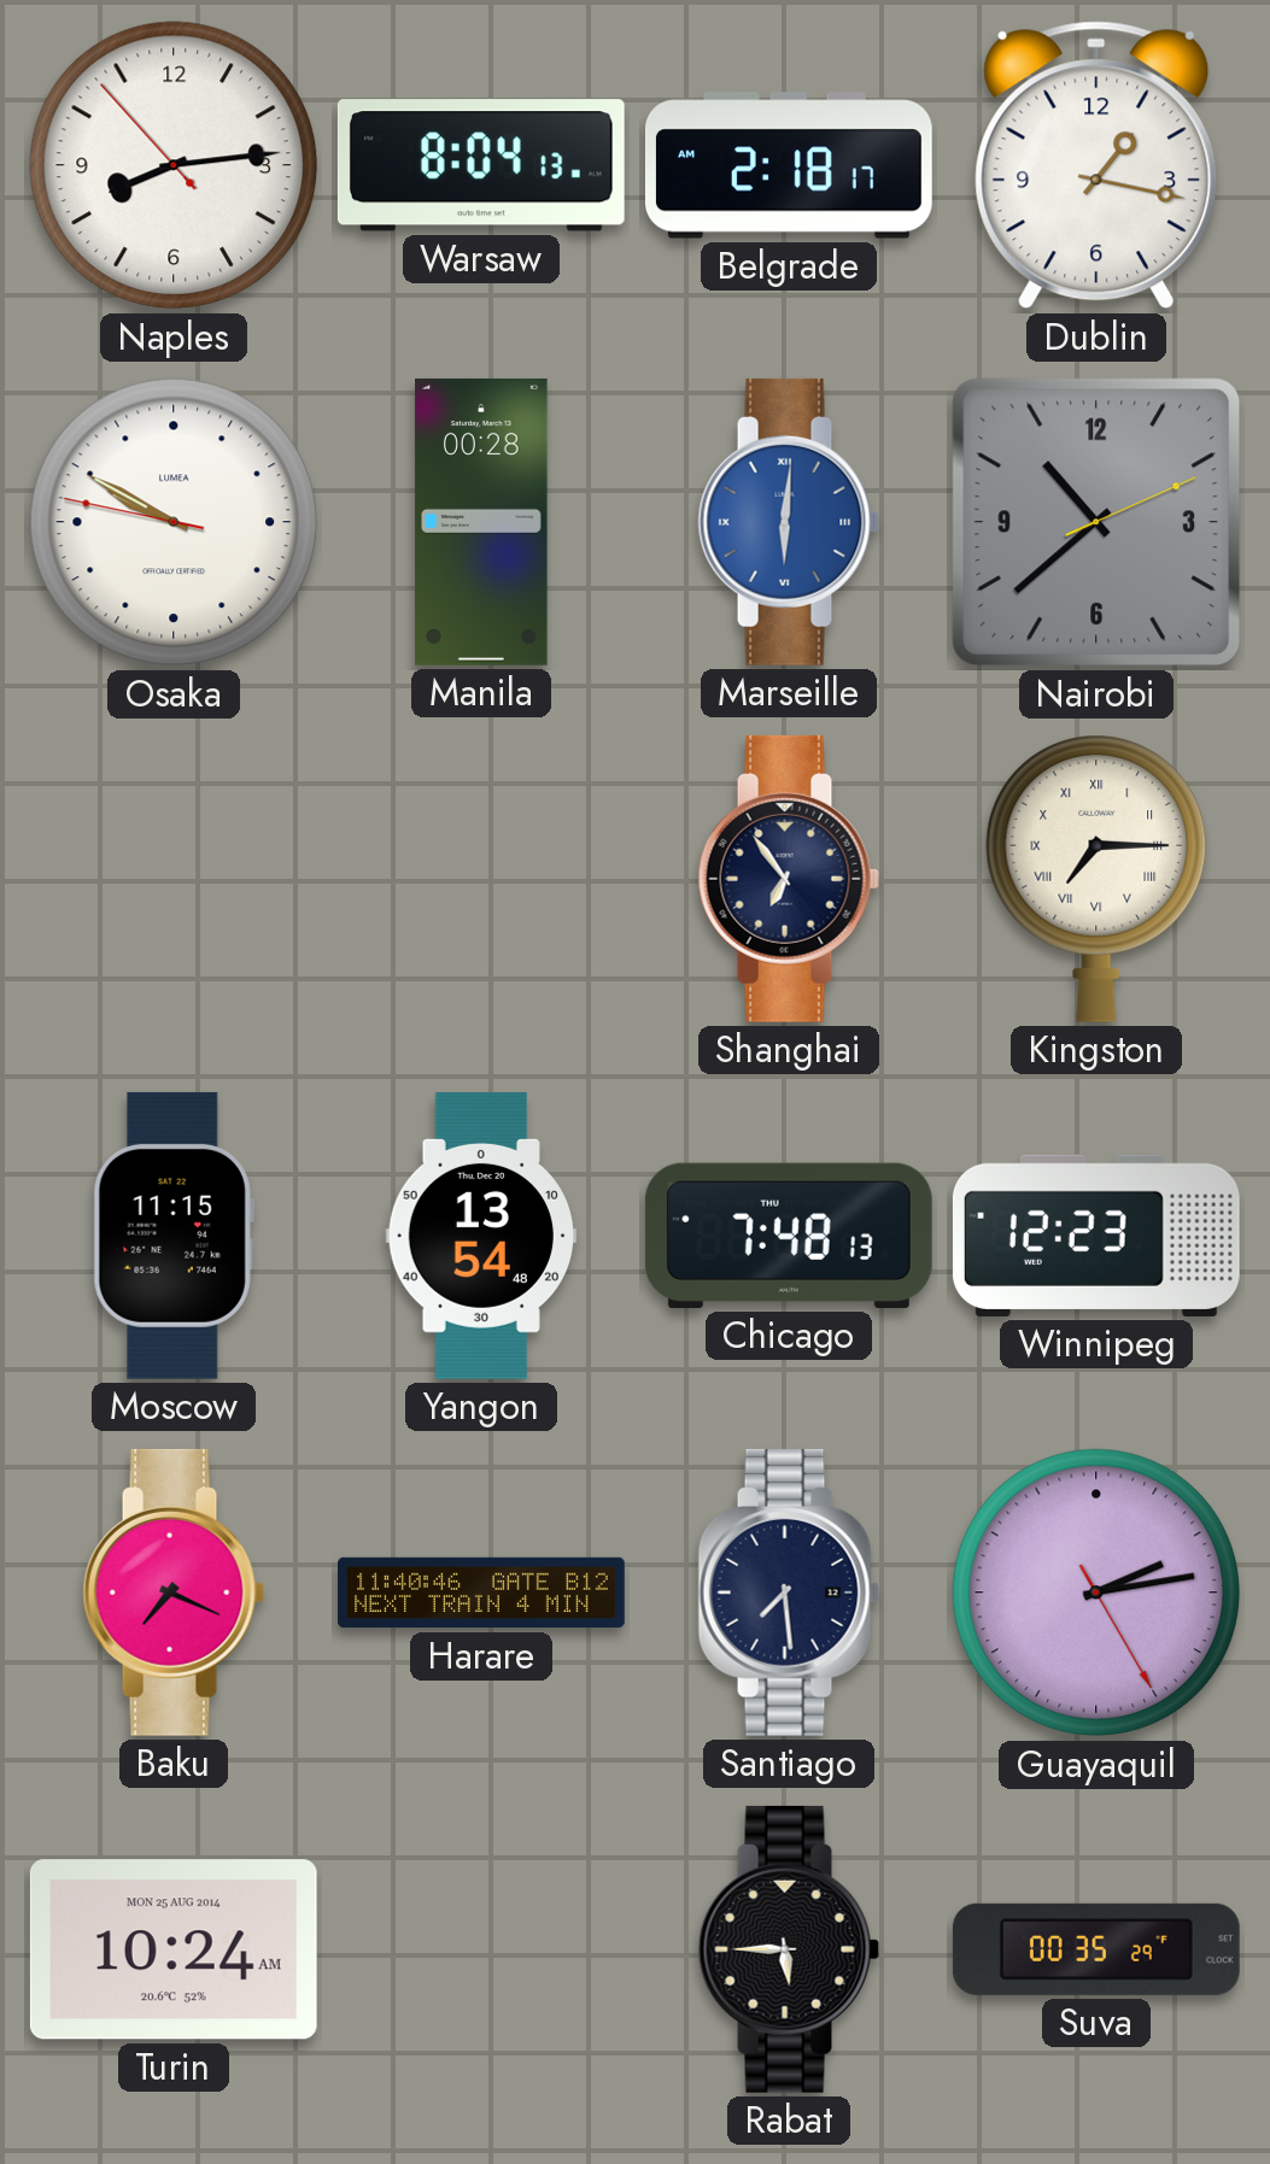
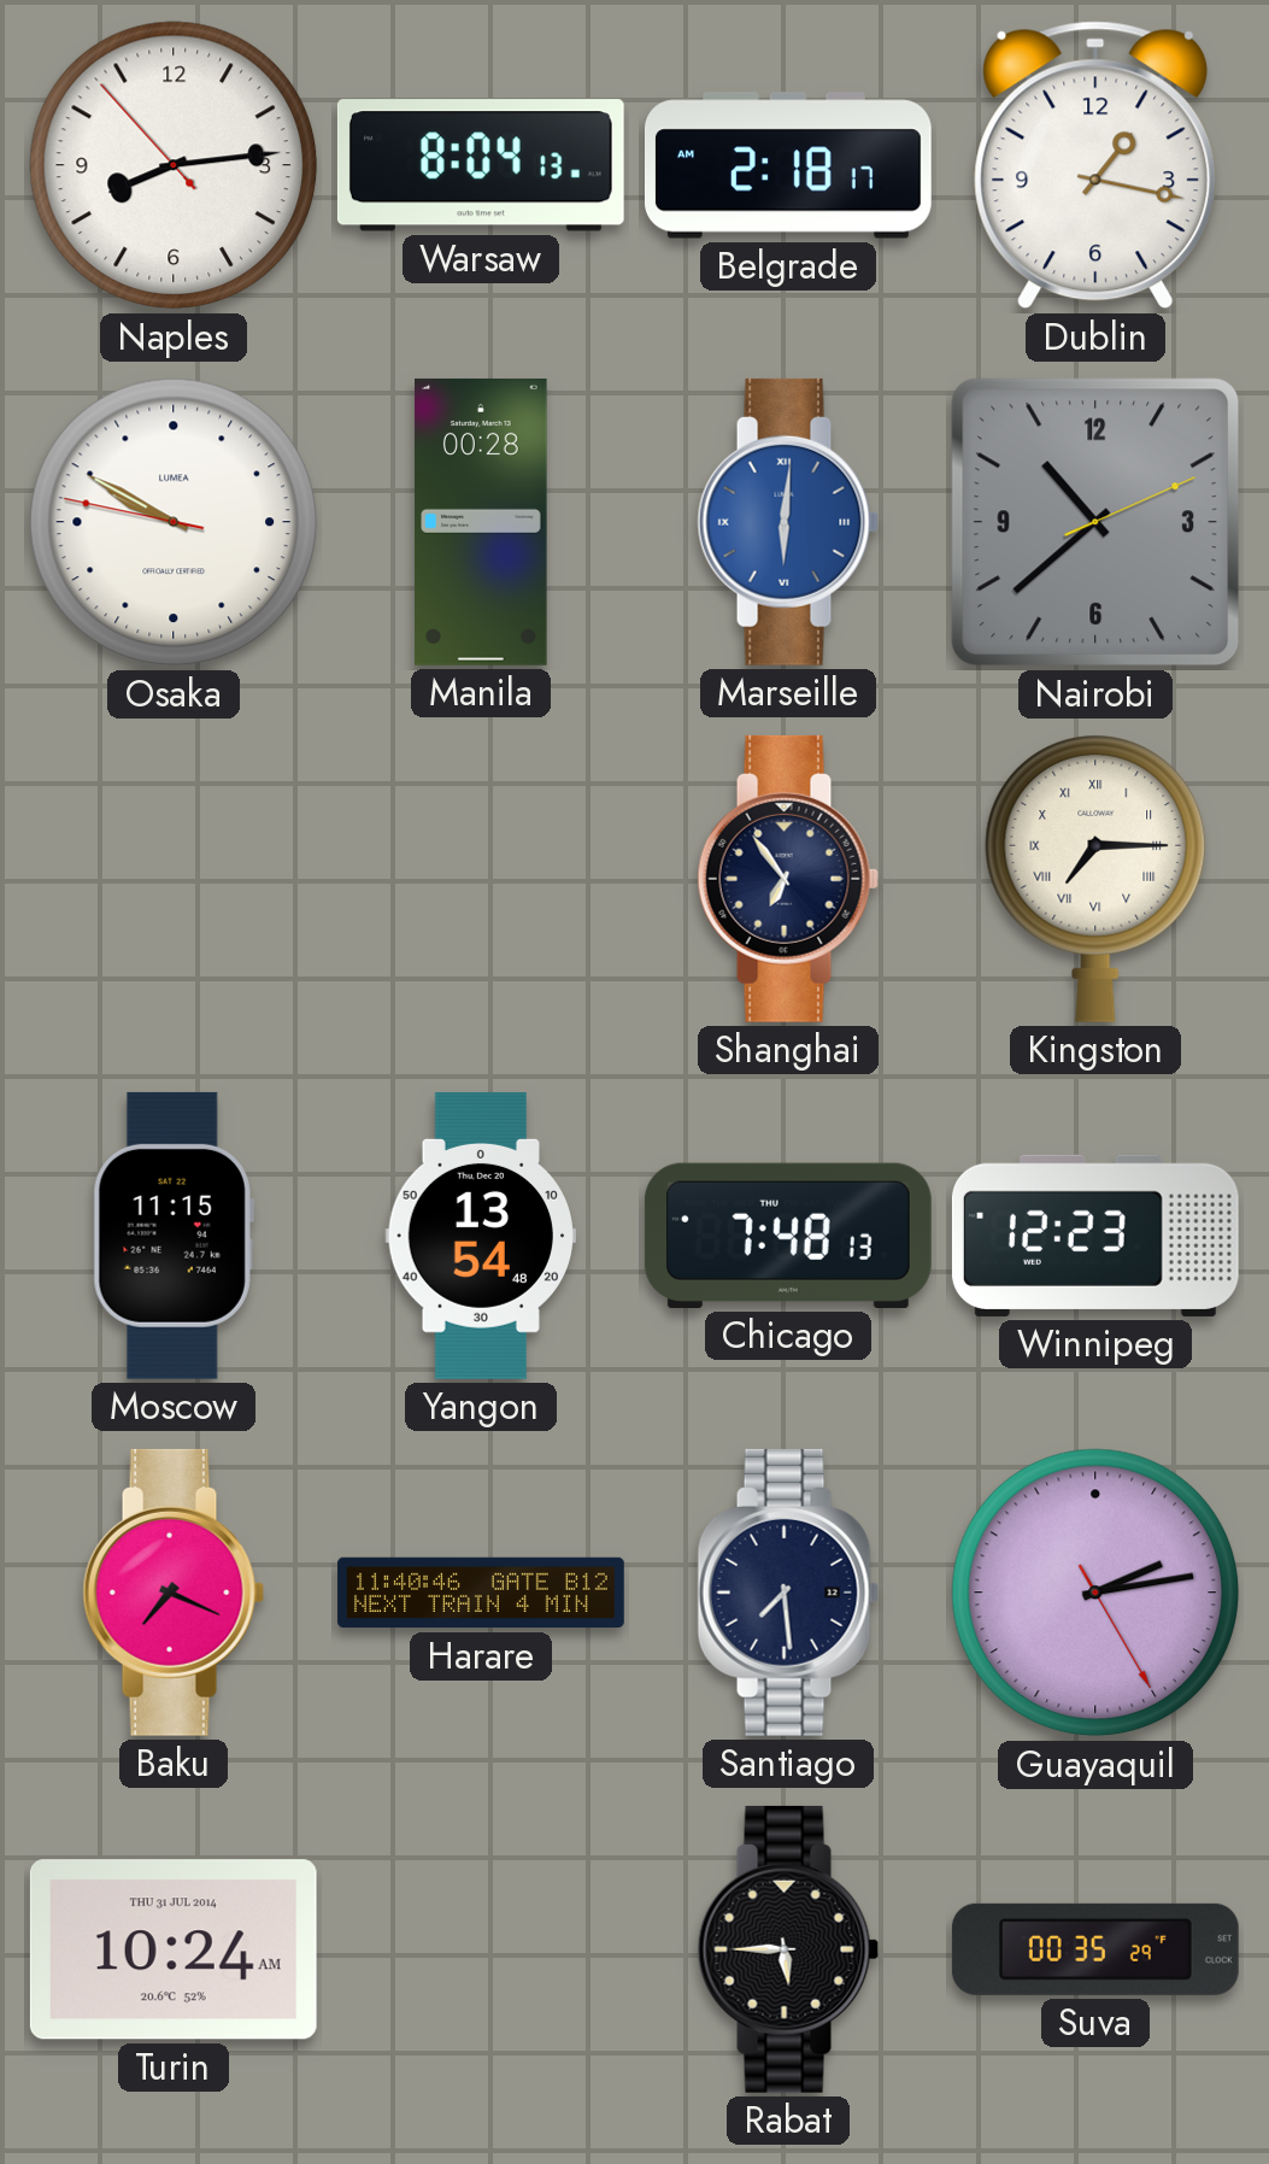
Turin date: MON 25 AUG 2014 -> THU 31 JUL 2014
